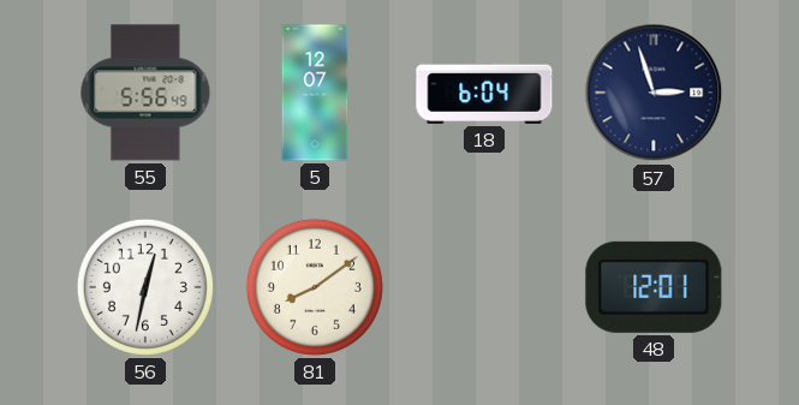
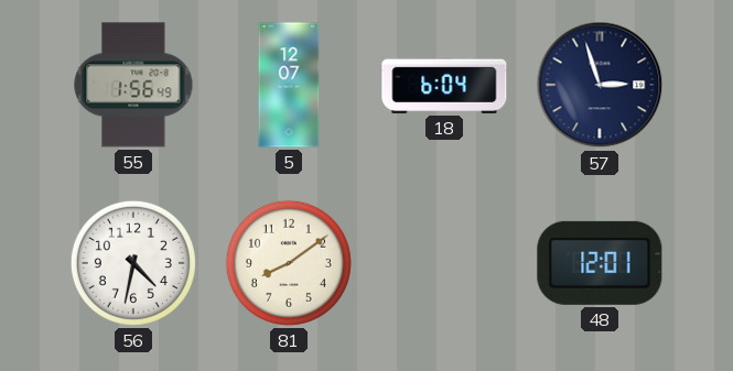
55: 5:56 -> 1:56
56: 12:32 -> 4:32
